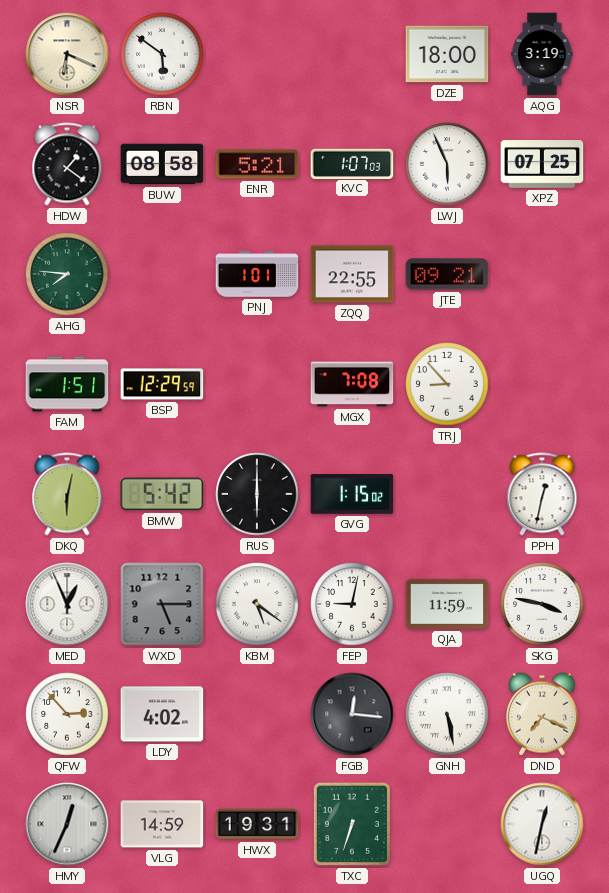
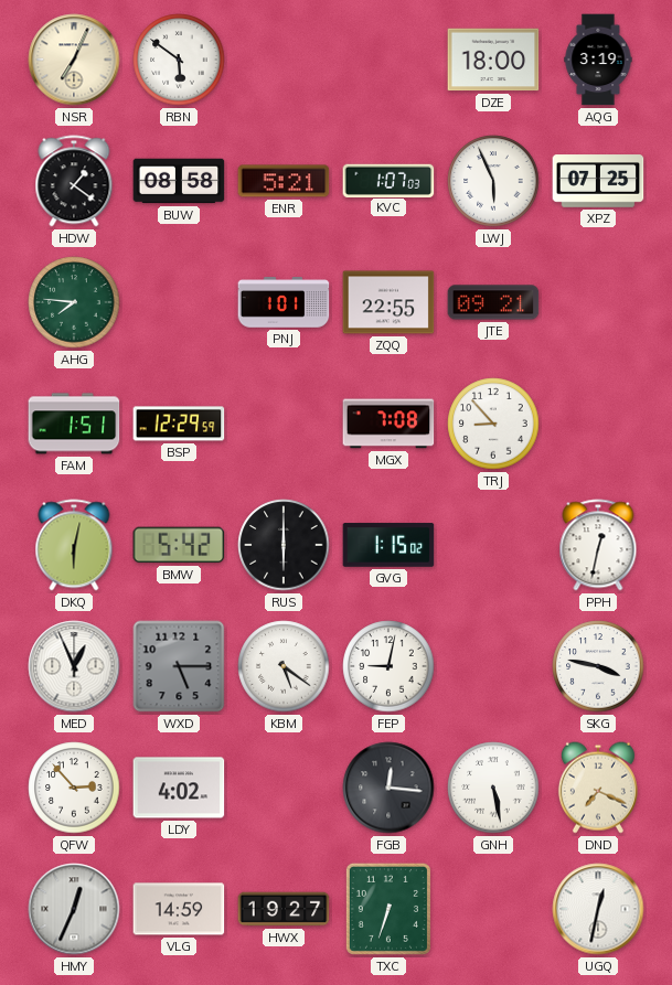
NSR: 6:19 -> 7:04
QJA: 11:59 -> none
HWX: 19:31 -> 19:27
